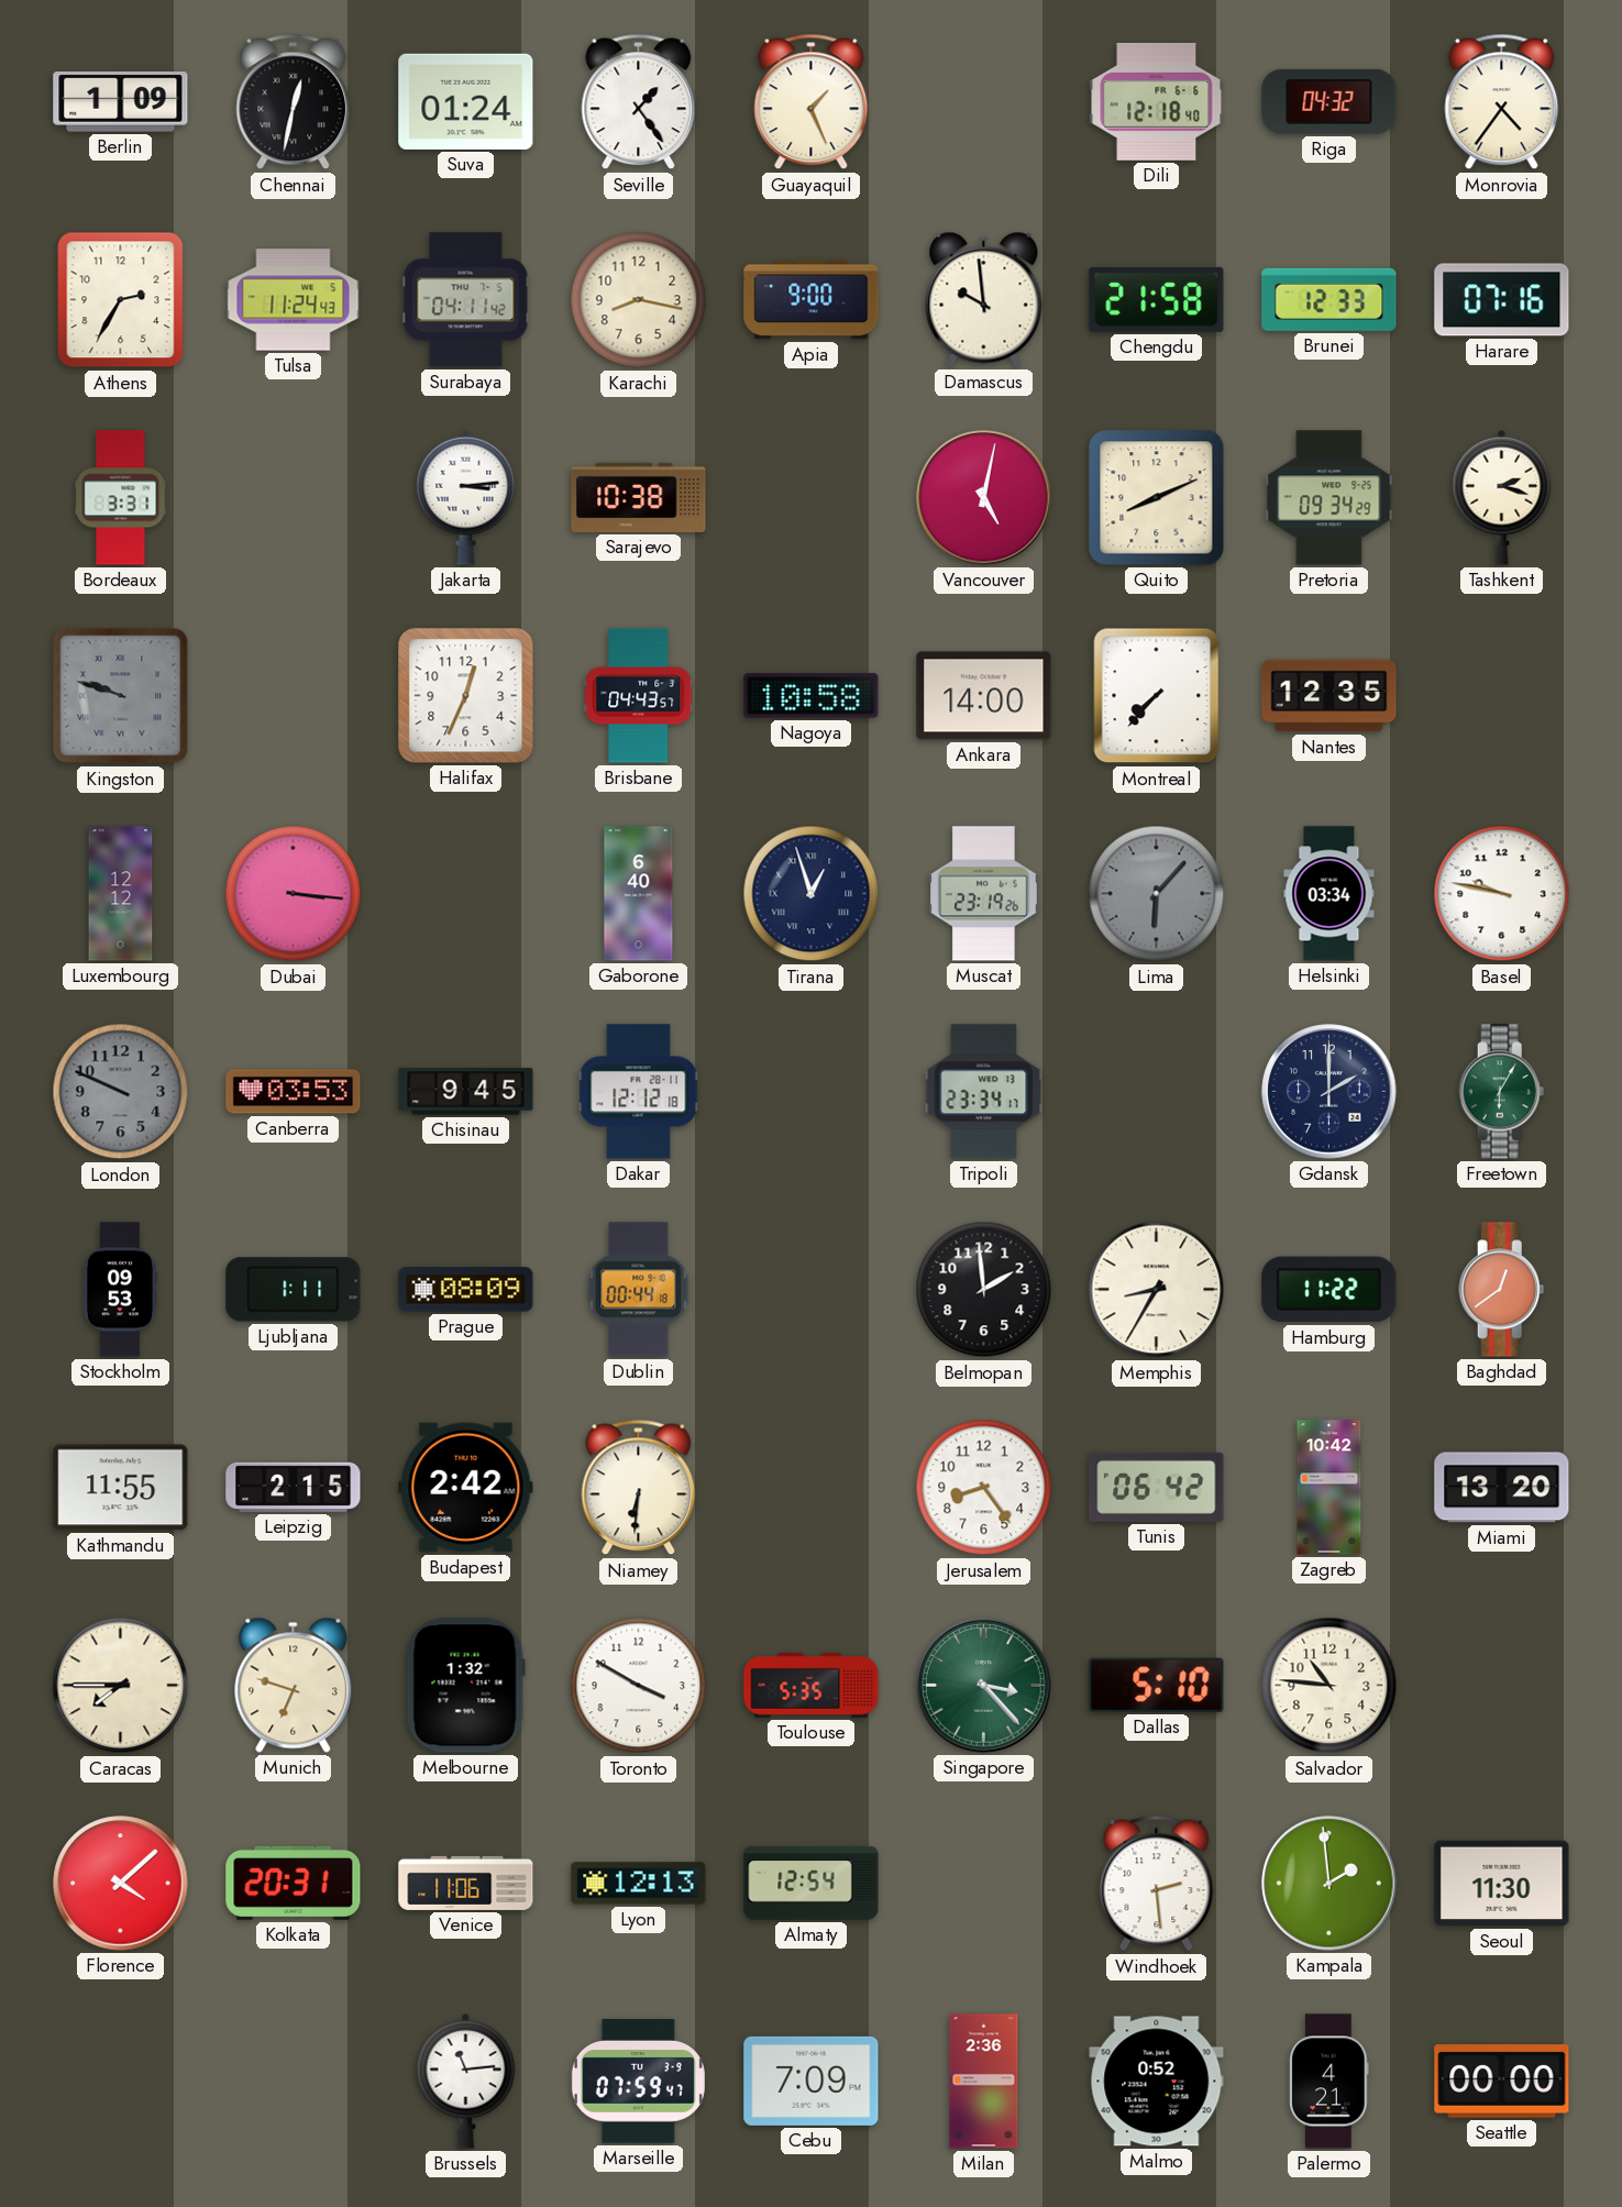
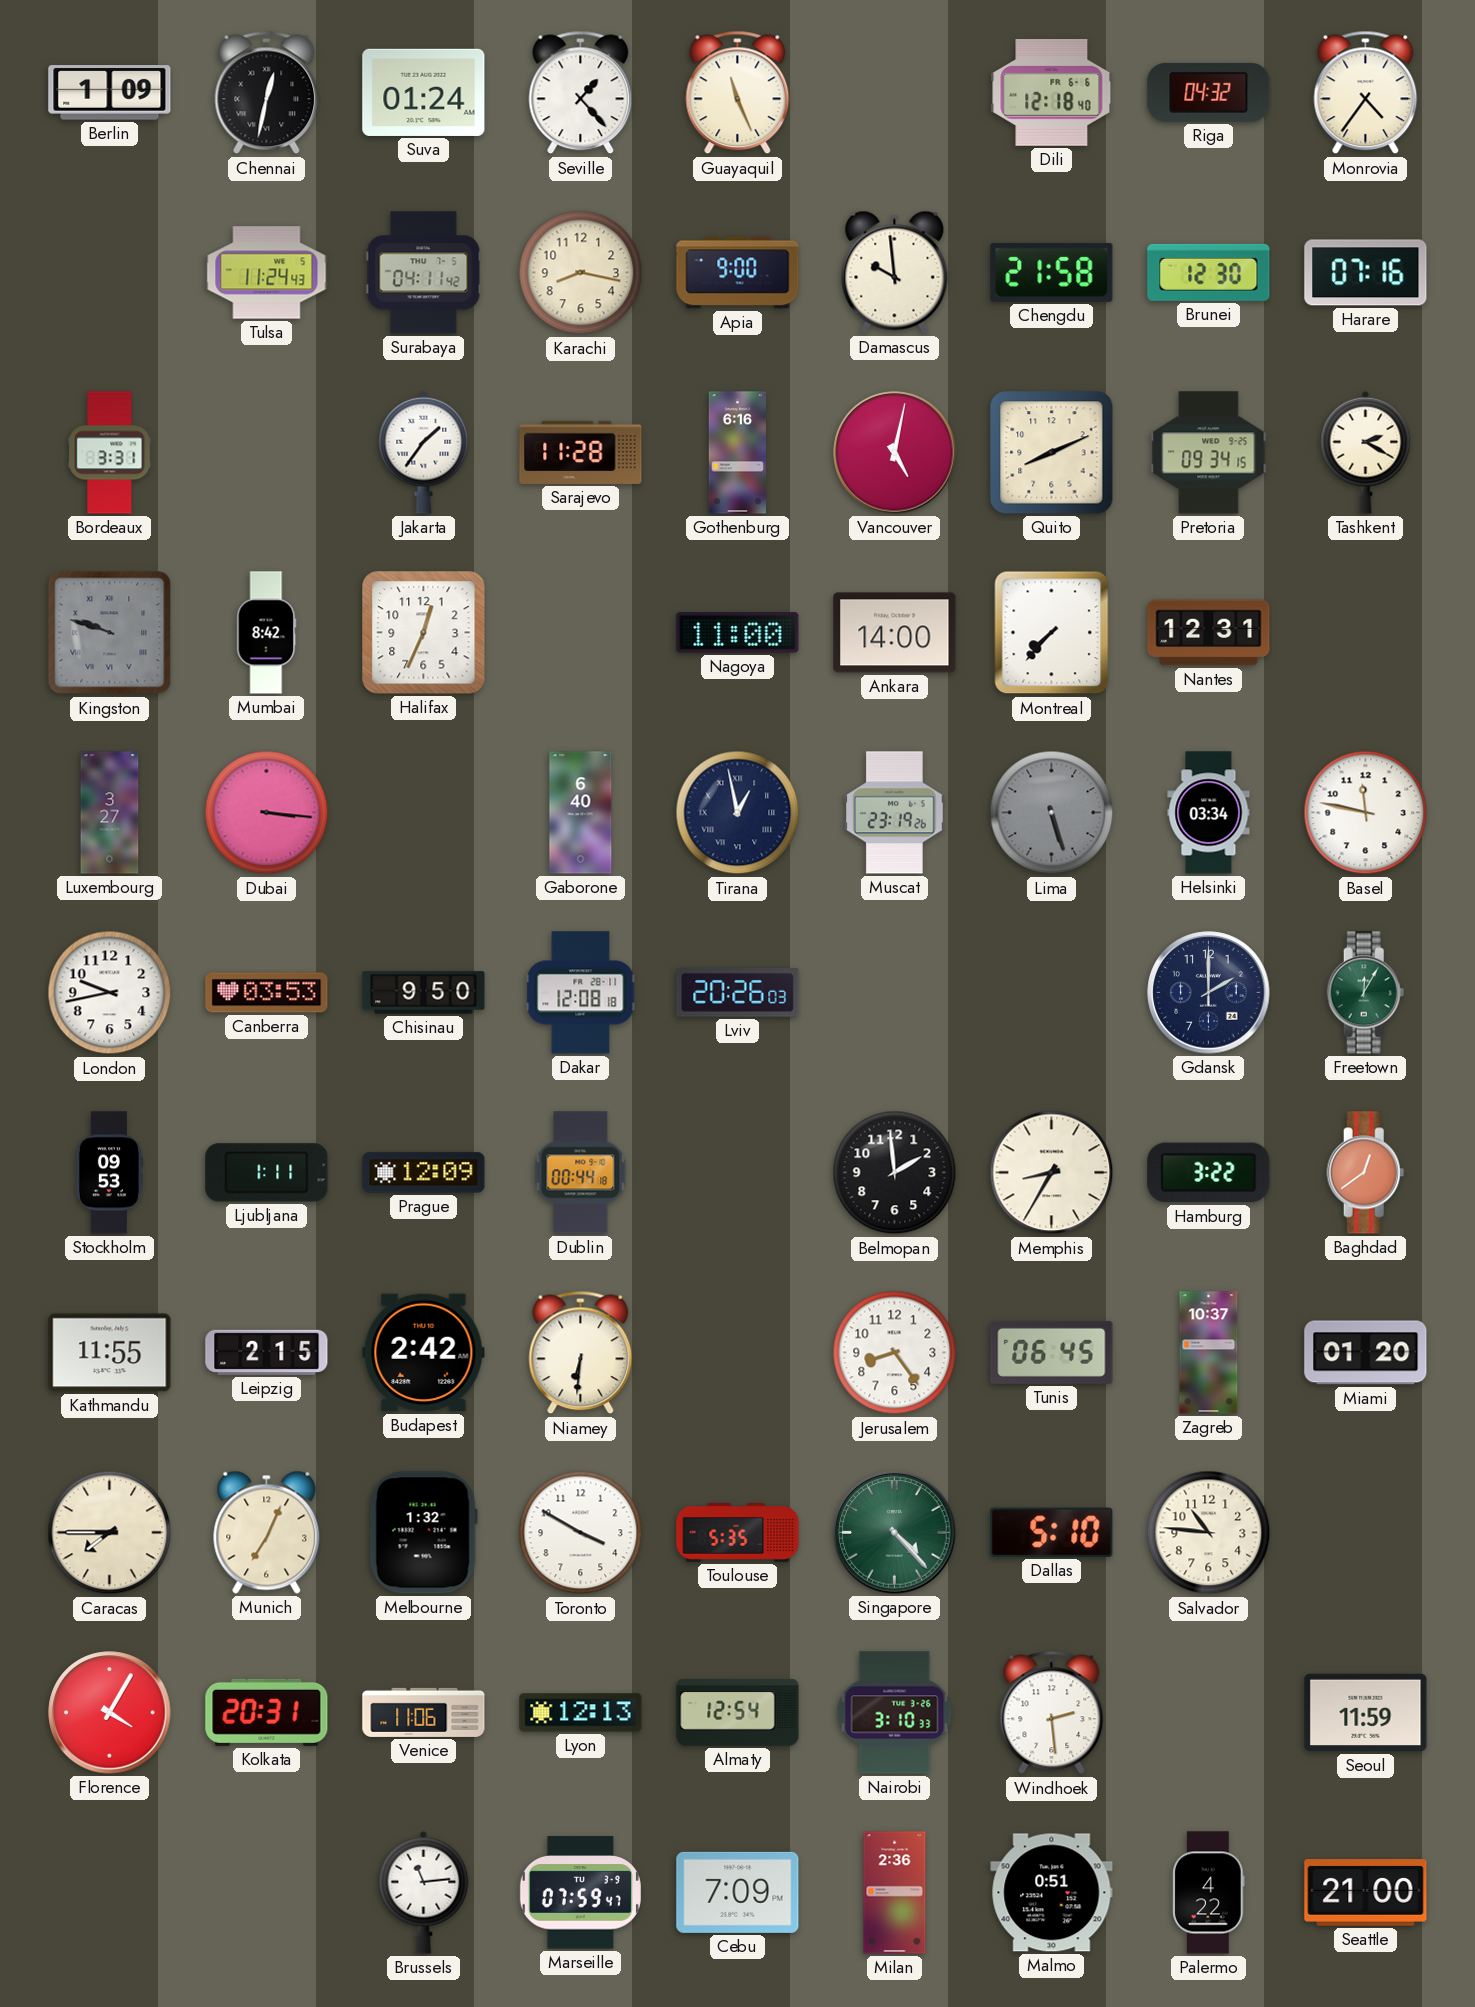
Seville: 1:24 -> 1:23
Guayaquil: 1:26 -> 11:26
Athens: 2:35 -> none
Brunei: 12:33 -> 12:30
Jakarta: 3:14 -> 1:36
Sarajevo: 10:38 -> 11:28
Gothenburg: none -> 6:16
Pretoria: 09:34:29 -> 09:34:15
Tashkent: 2:18 -> 2:20
Mumbai: none -> 8:42
Brisbane: 04:43 -> none
Nagoya: 10:58 -> 11:00
Nantes: 12:35 -> 12:31
Luxembourg: 12:12 -> 3:27
Tirana: 12:57 -> 12:58
Lima: 6:07 -> 5:27
Basel: 9:47 -> 11:47
London: 9:49 -> 9:43
London dial: grey -> white
Chisinau: 9:45 -> 9:50
Dakar: 12:12 -> 12:08
Lviv: none -> 20:26
Tripoli: 23:34 -> none
Freetown: 6:05 -> 12:05
Prague: 08:09 -> 12:09
Hamburg: 11:22 -> 3:22
Tunis: 06:42 -> 06:45
Zagreb: 10:42 -> 10:37
Miami: 13:20 -> 01:20
Munich: 6:48 -> 7:04
Singapore: 3:23 -> 4:23
Florence: 4:08 -> 4:05
Nairobi: none -> 3:10
Kampala: 1:59 -> none
Seoul: 11:30 -> 11:59
Malmo: 0:52 -> 0:51
Palermo: 4:21 -> 4:22
Seattle: 00:00 -> 21:00
